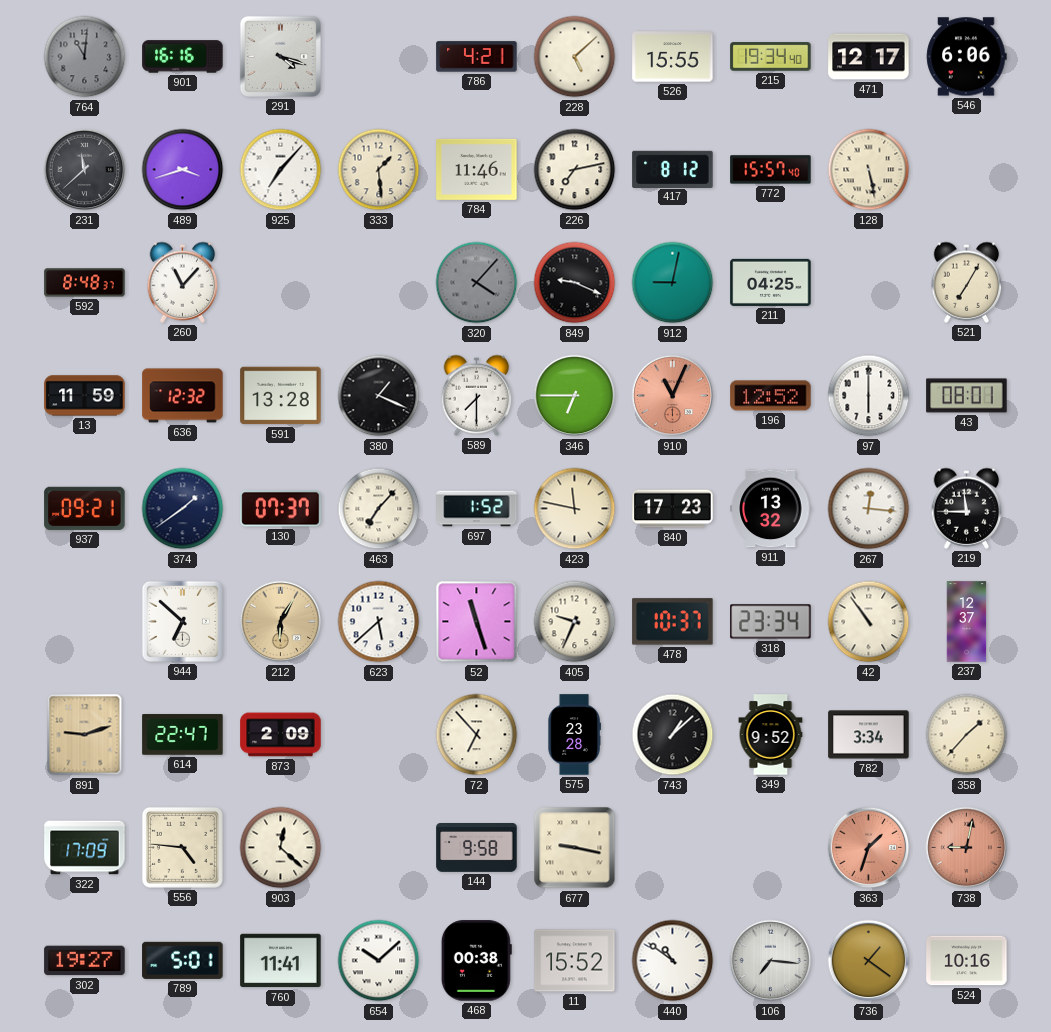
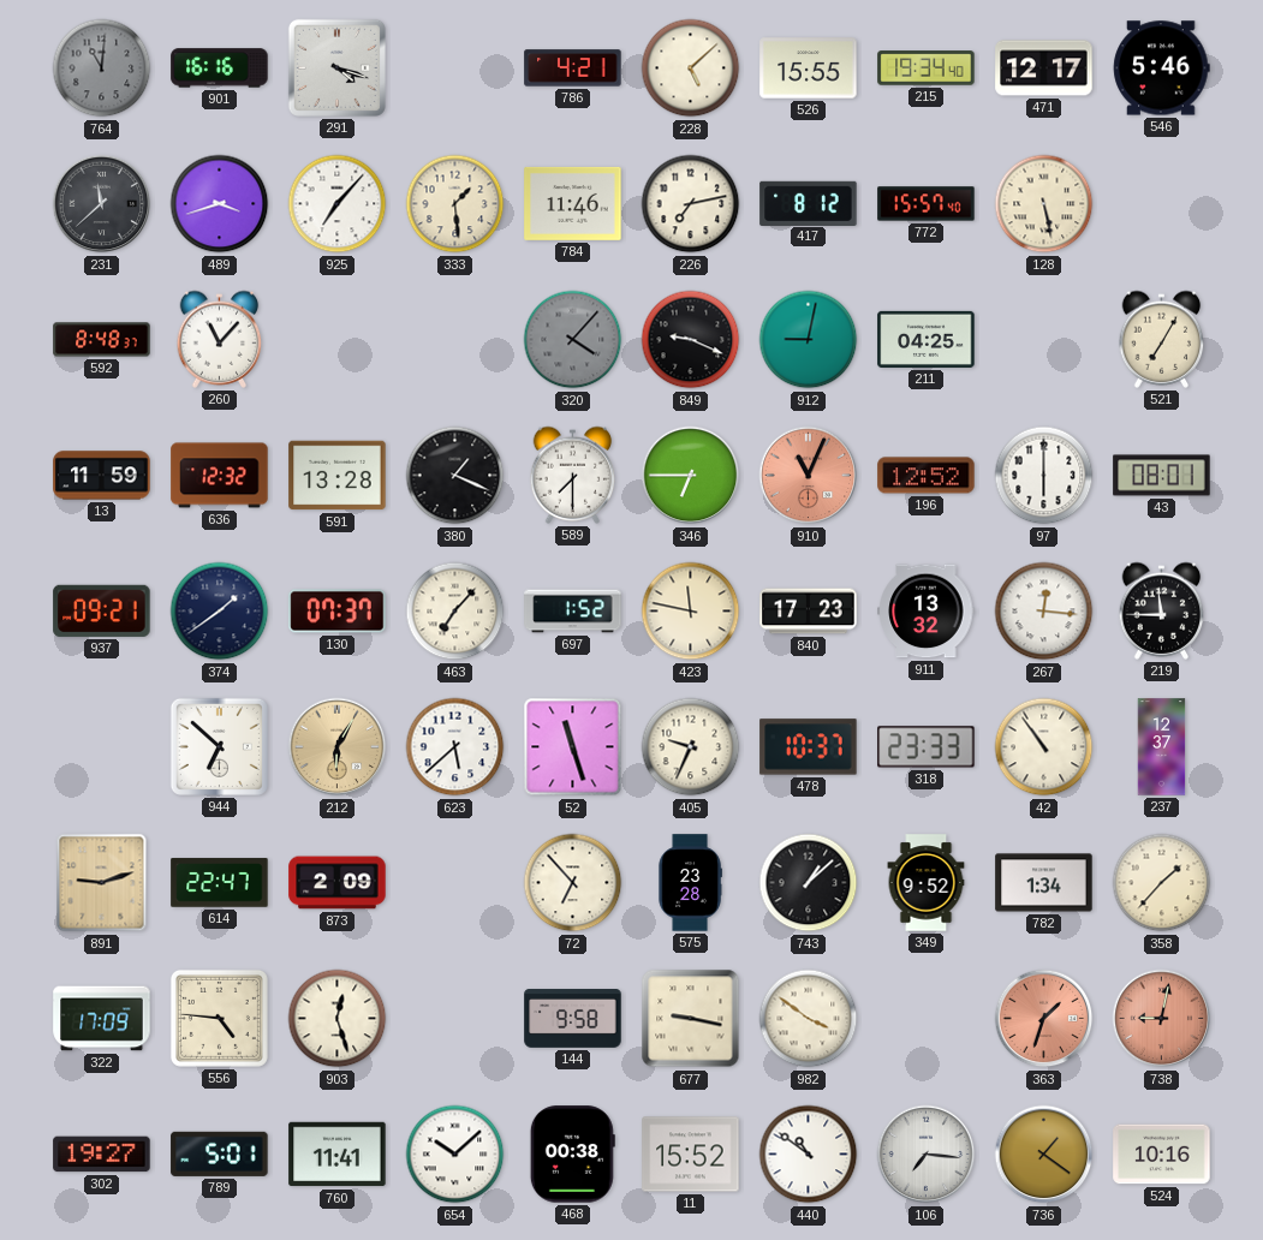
546: 6:06 -> 5:46
318: 23:34 -> 23:33
782: 3:34 -> 1:34
903: 12:22 -> 12:27
982: none -> 3:51
